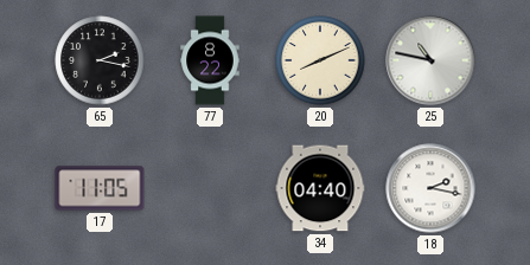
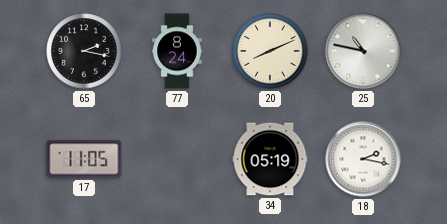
77: 8:22 -> 8:24
34: 04:40 -> 05:19
